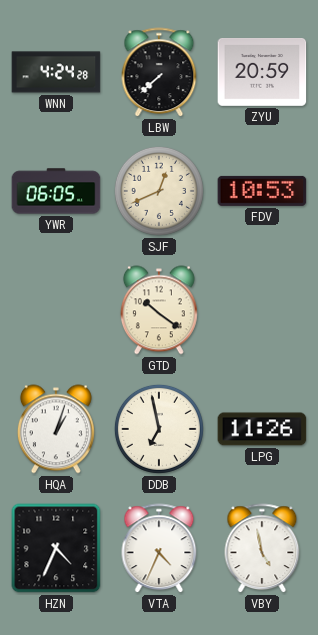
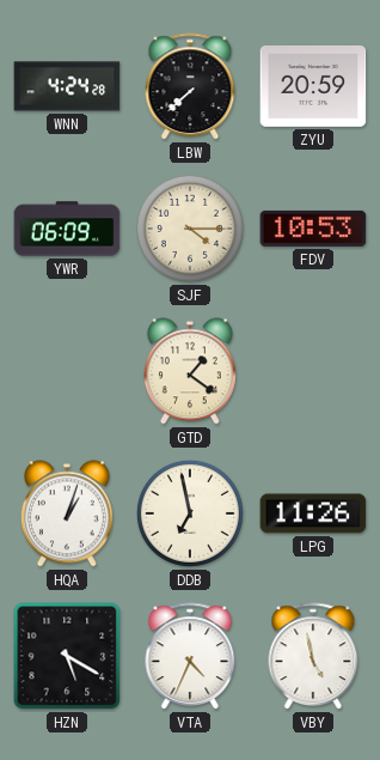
YWR: 06:05 -> 06:09
SJF: 12:41 -> 4:15
GTD: 10:21 -> 1:21
HZN: 4:34 -> 5:20
